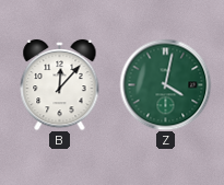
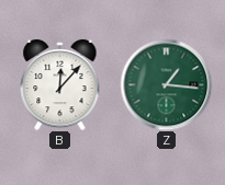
Z: 4:02 -> 1:16
